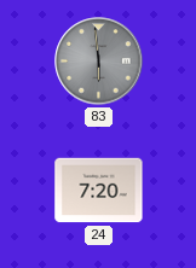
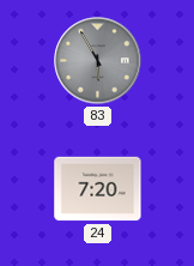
83: 5:59 -> 5:55
